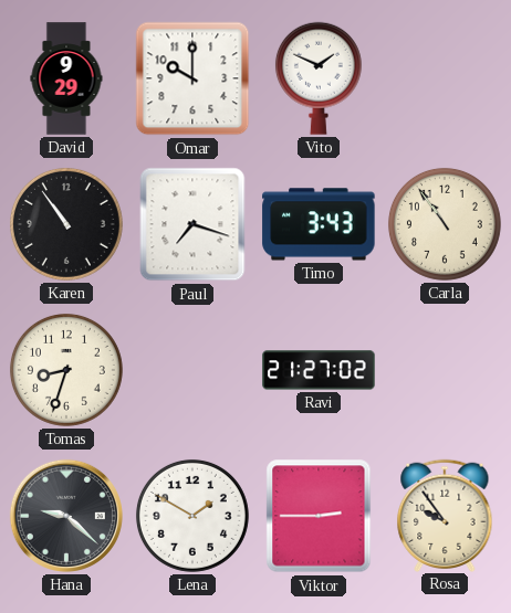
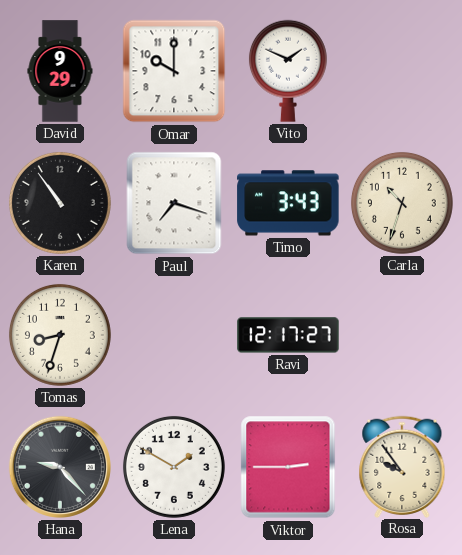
Carla: 10:54 -> 10:33
Ravi: 21:27 -> 12:17
Hana: 9:22 -> 9:23
